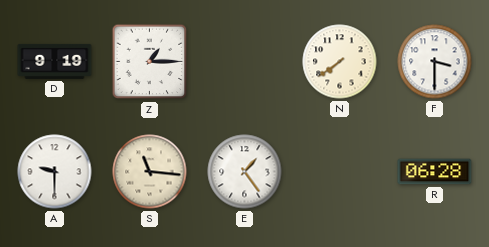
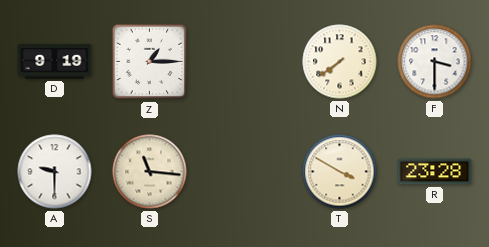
E: 1:24 -> none
T: none -> 3:50
R: 06:28 -> 23:28
